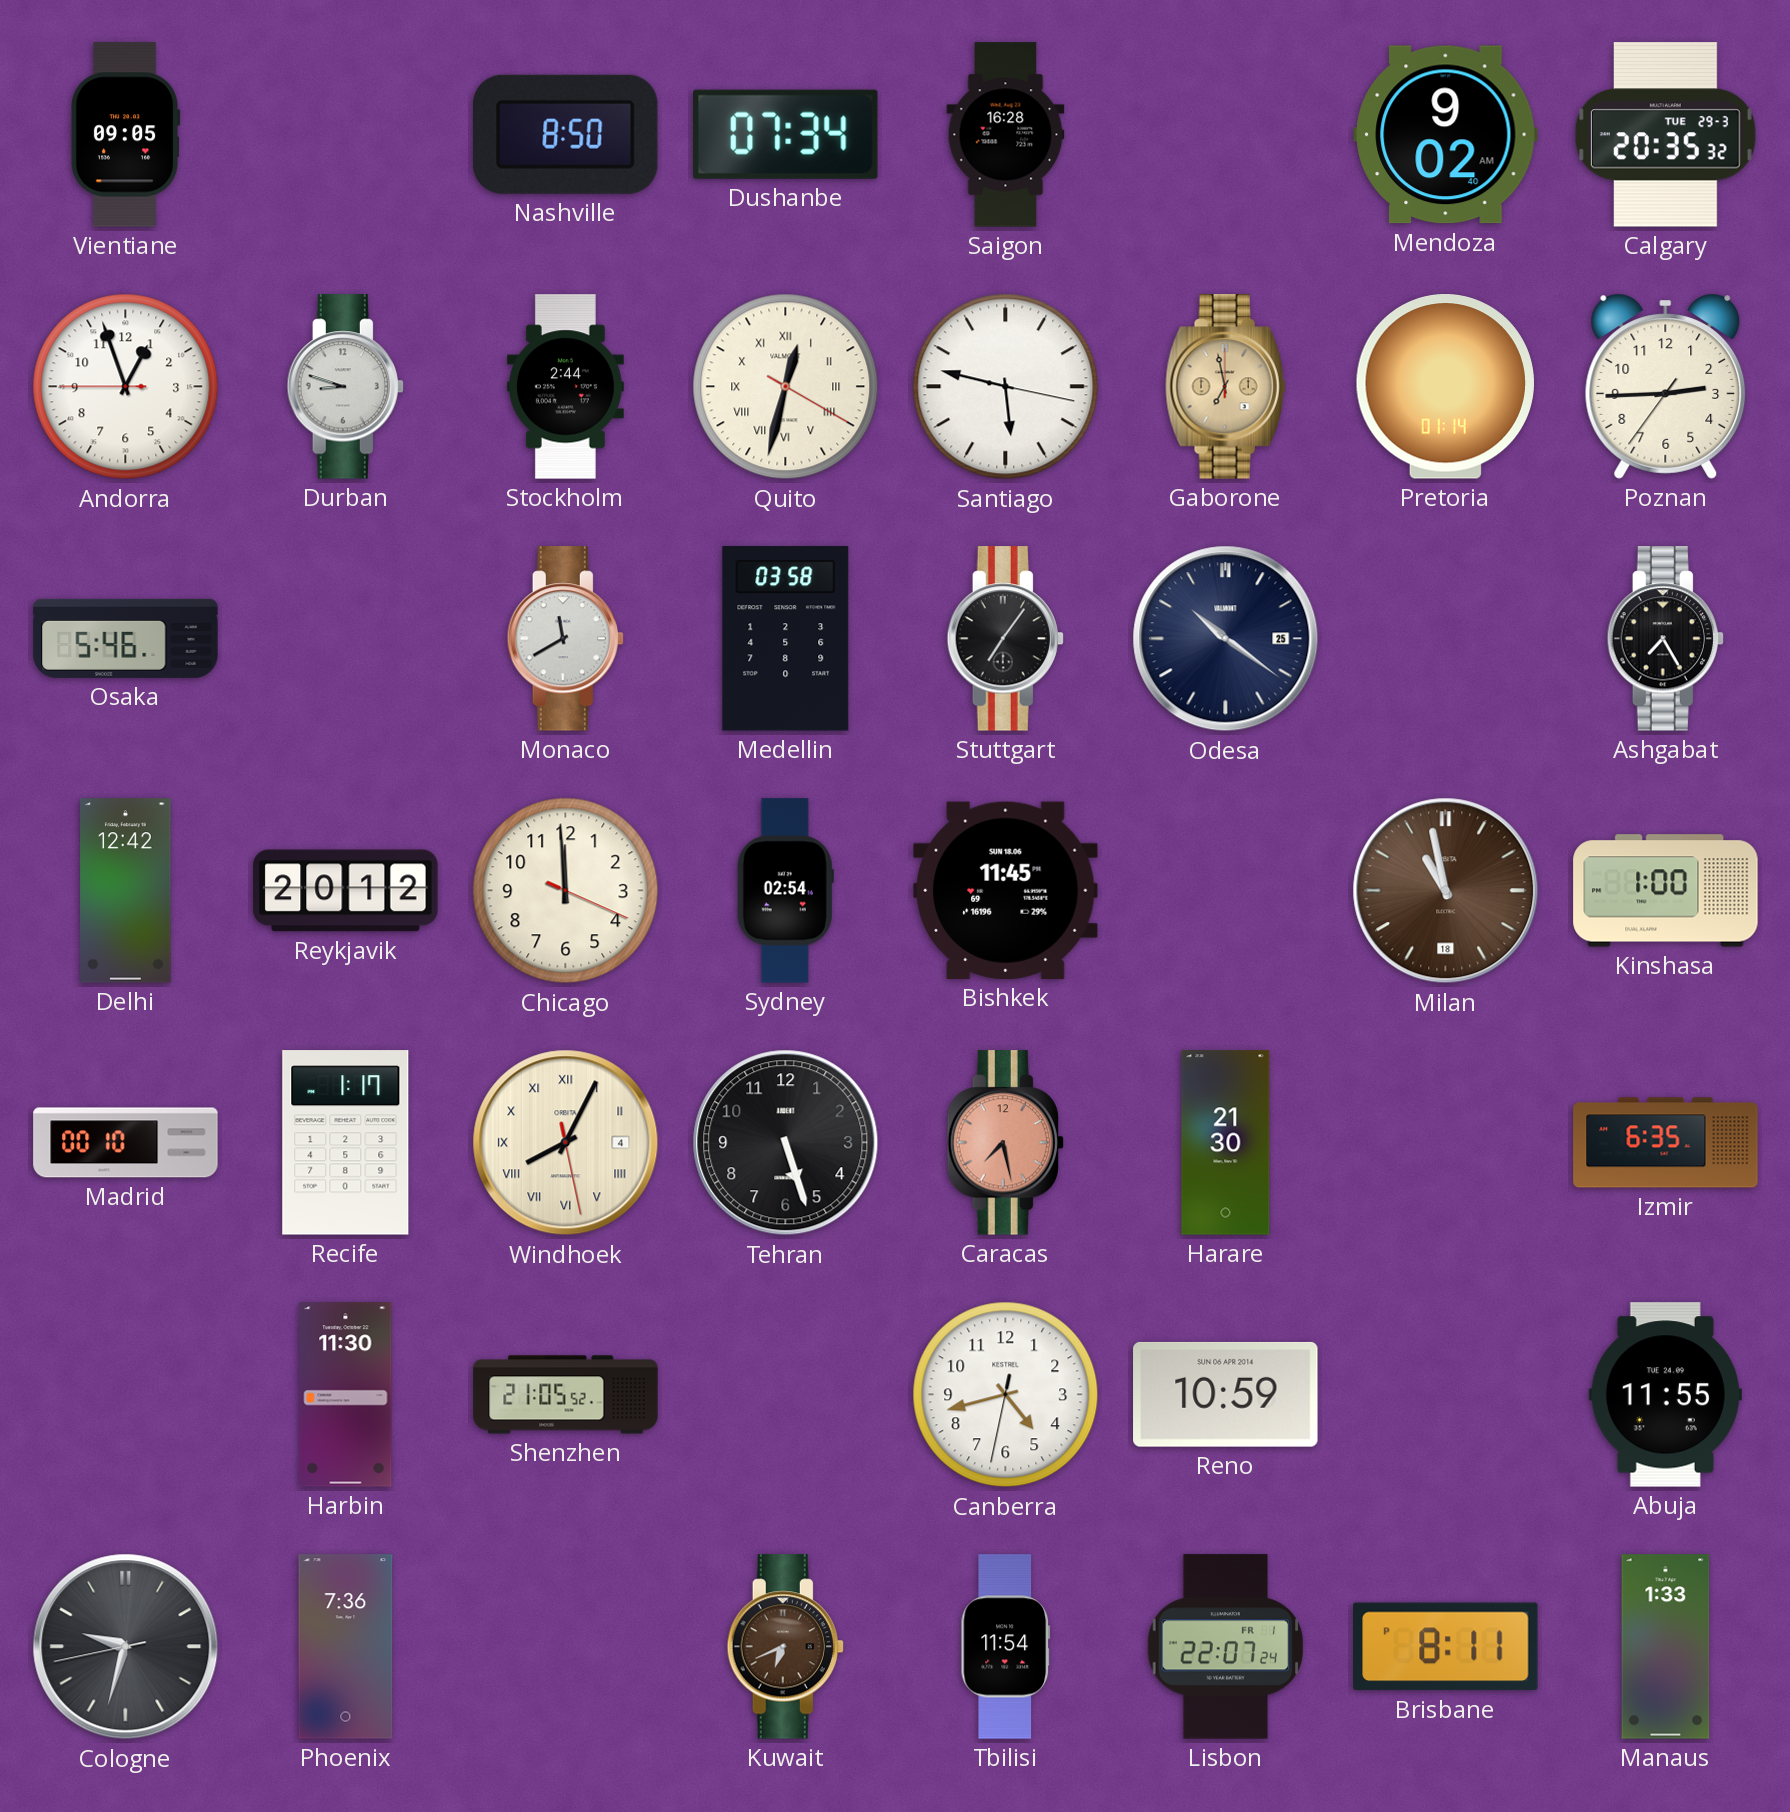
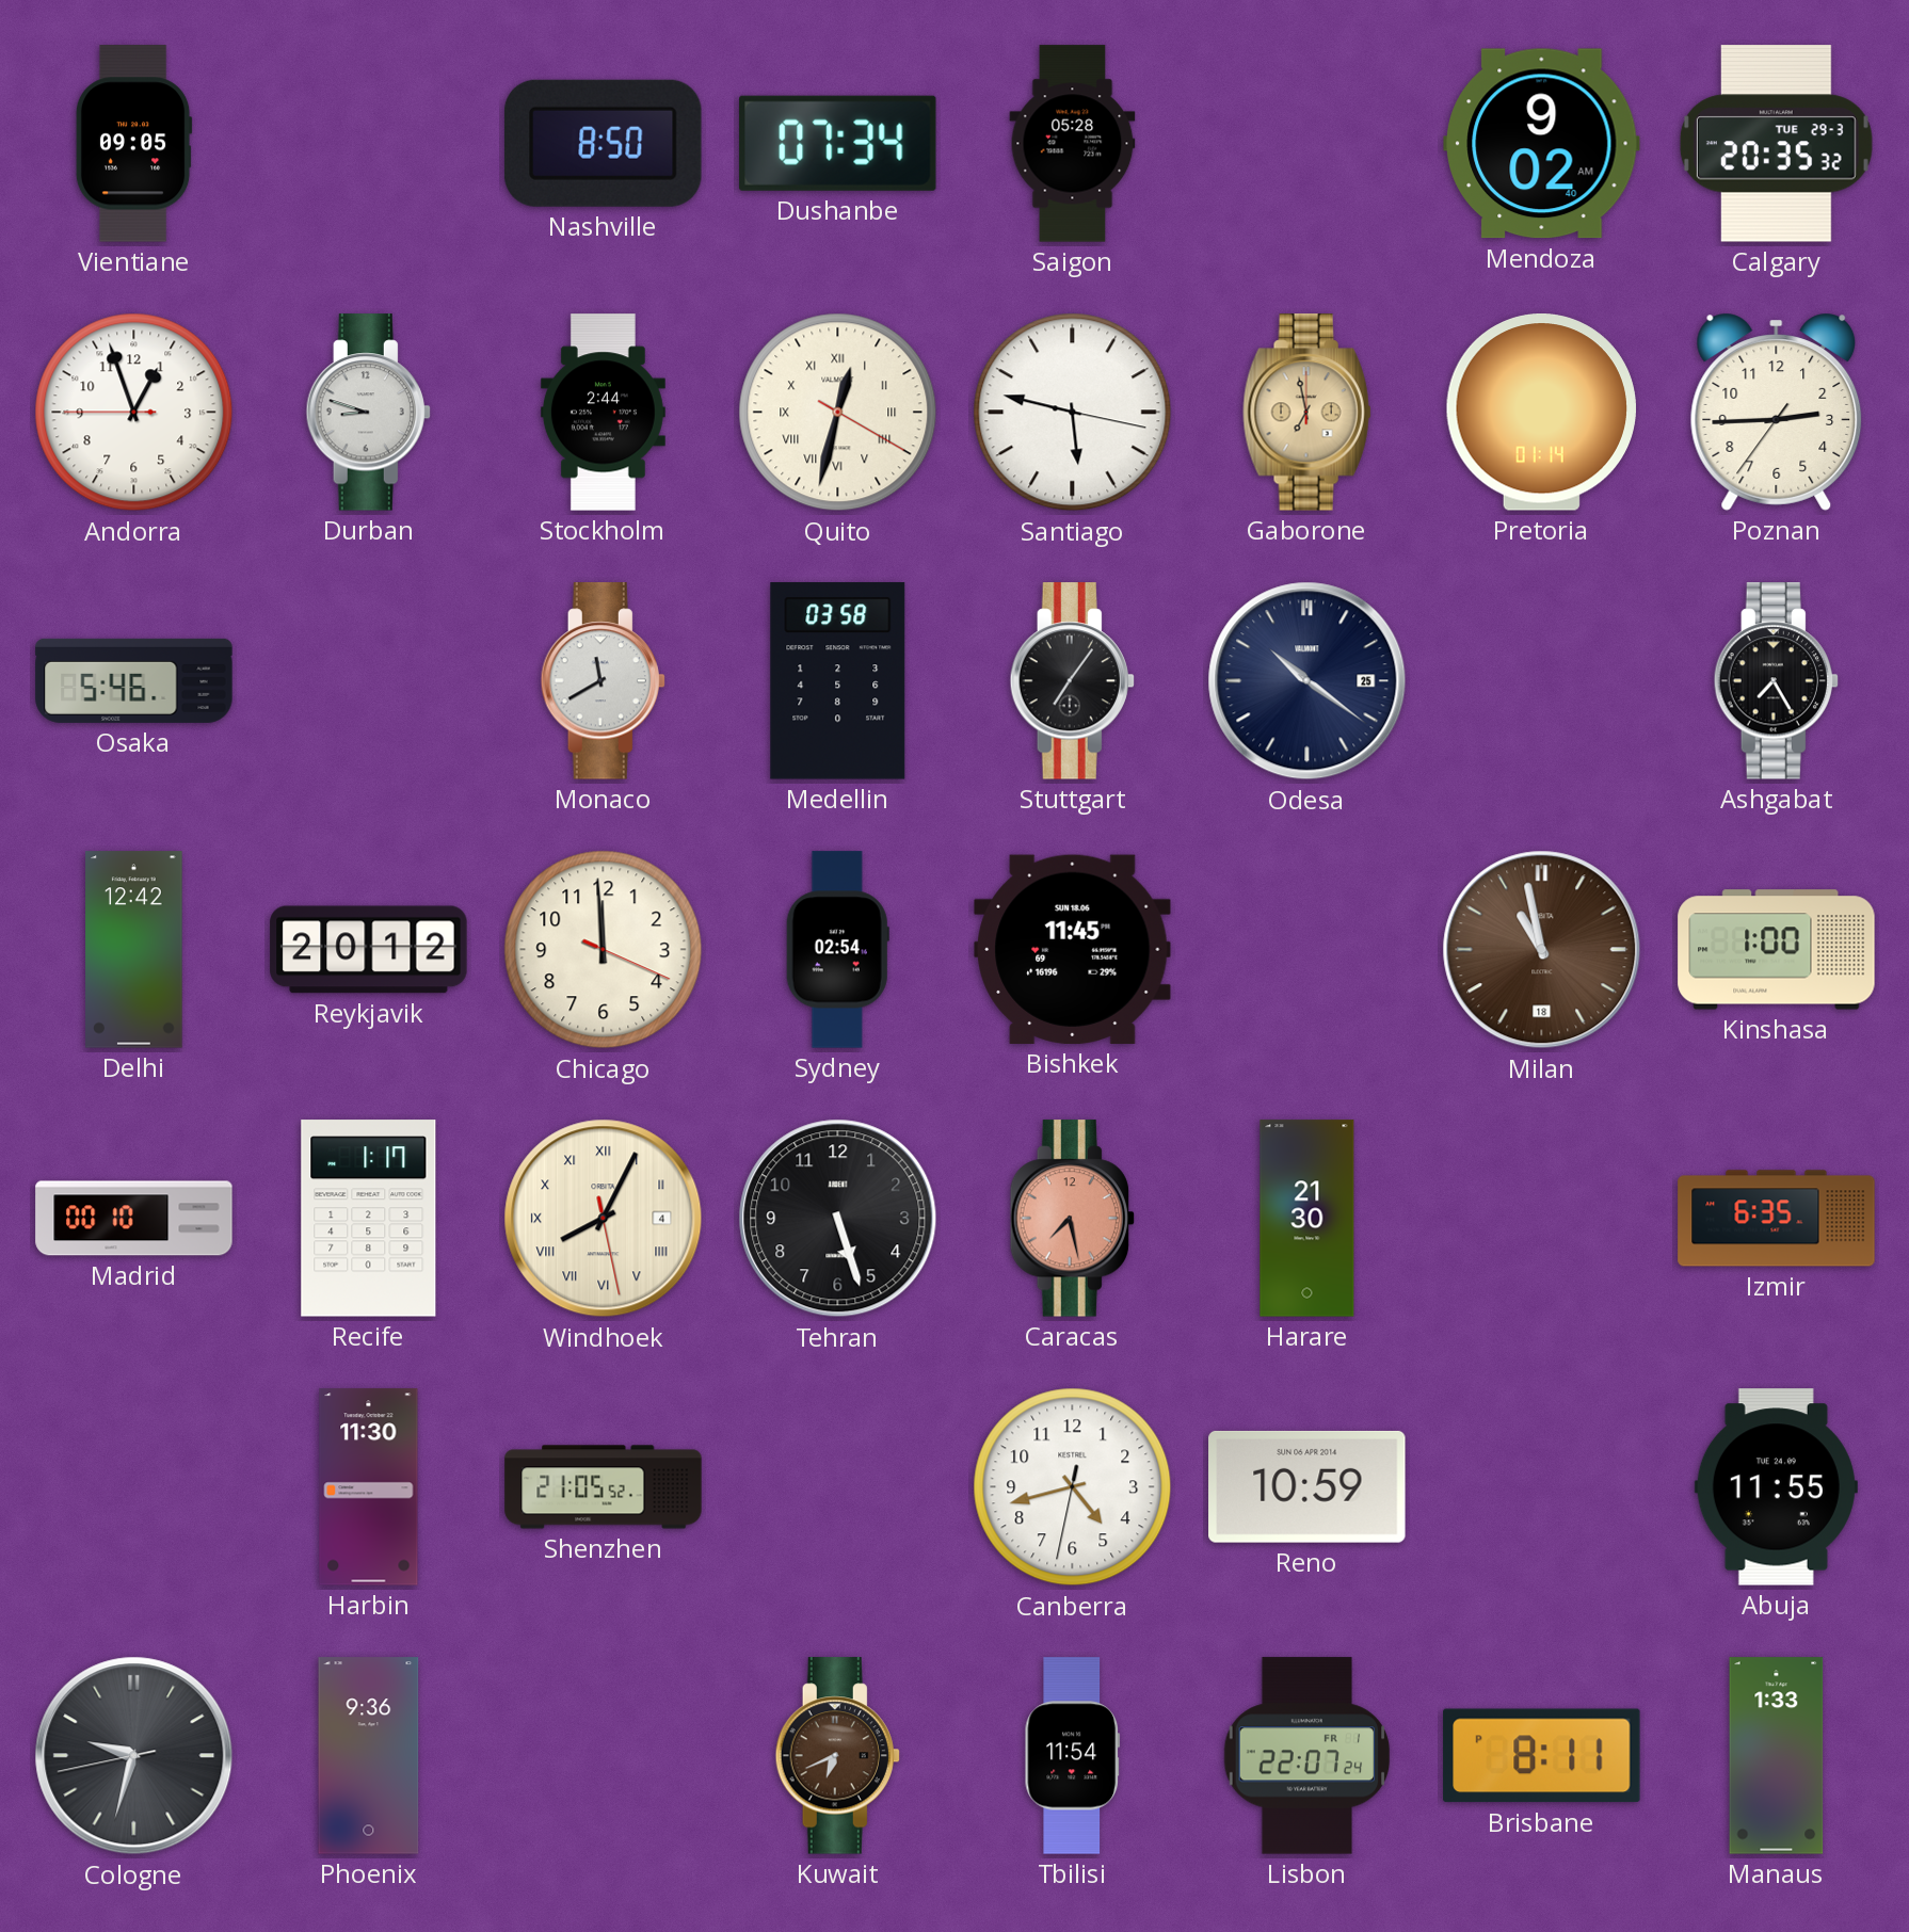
Saigon: 16:28 -> 05:28
Phoenix: 7:36 -> 9:36
